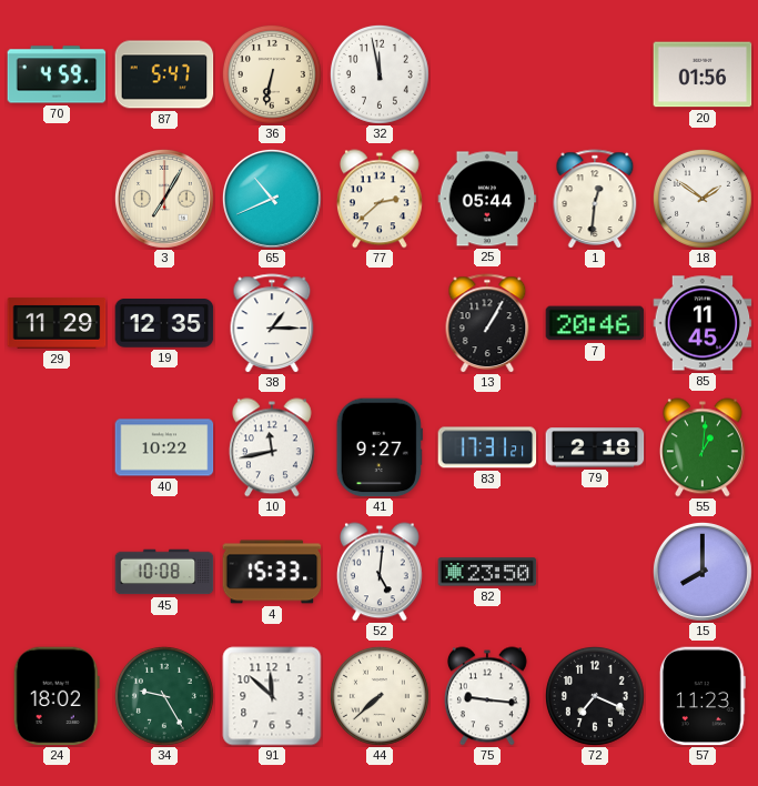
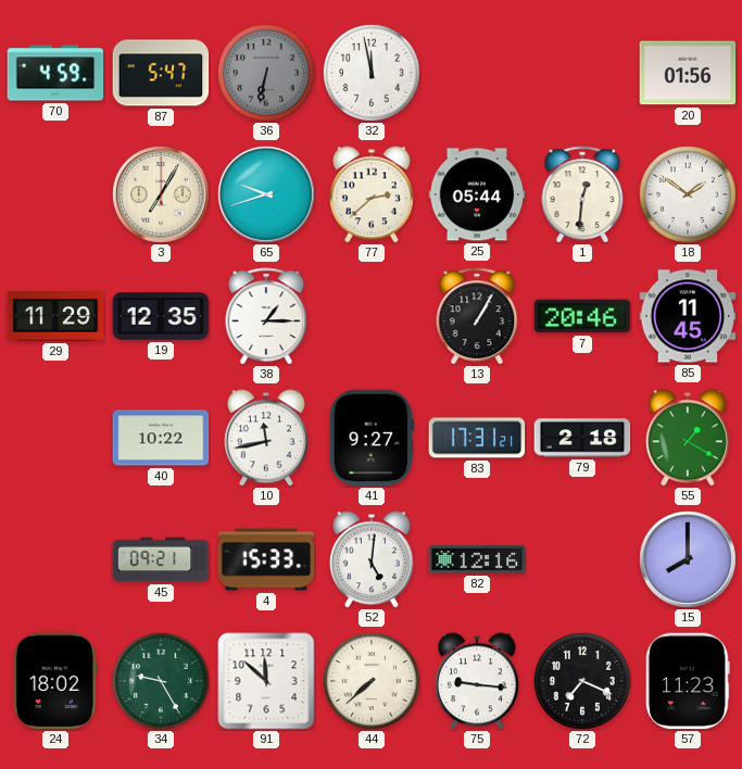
36 dial: cream -> grey
65: 10:41 -> 9:42
55: 1:01 -> 1:20
45: 10:08 -> 09:21
82: 23:50 -> 12:16
